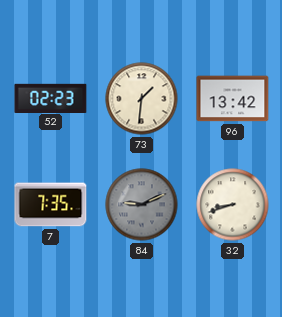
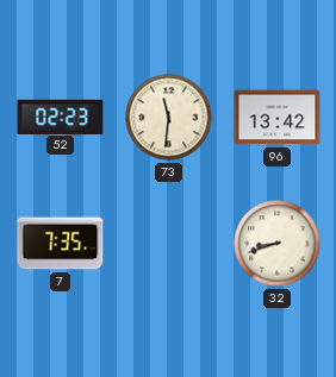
73: 1:31 -> 11:31
84: 9:11 -> none
